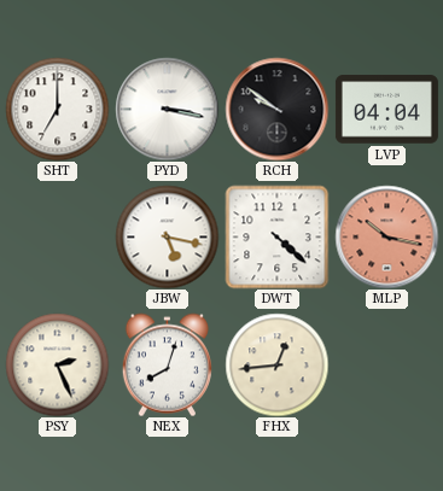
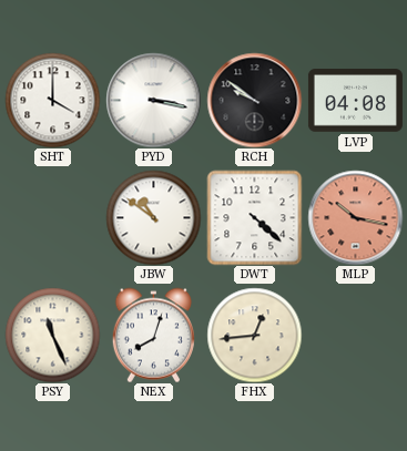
SHT: 7:00 -> 4:00
LVP: 04:04 -> 04:08
JBW: 5:17 -> 10:51
PSY: 2:26 -> 11:26
